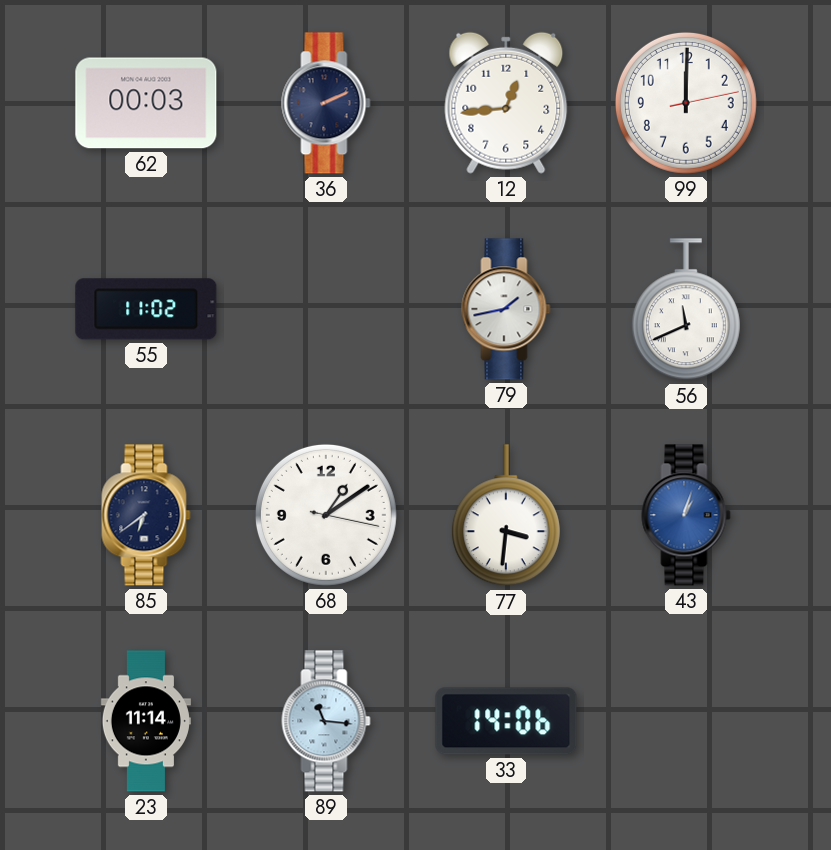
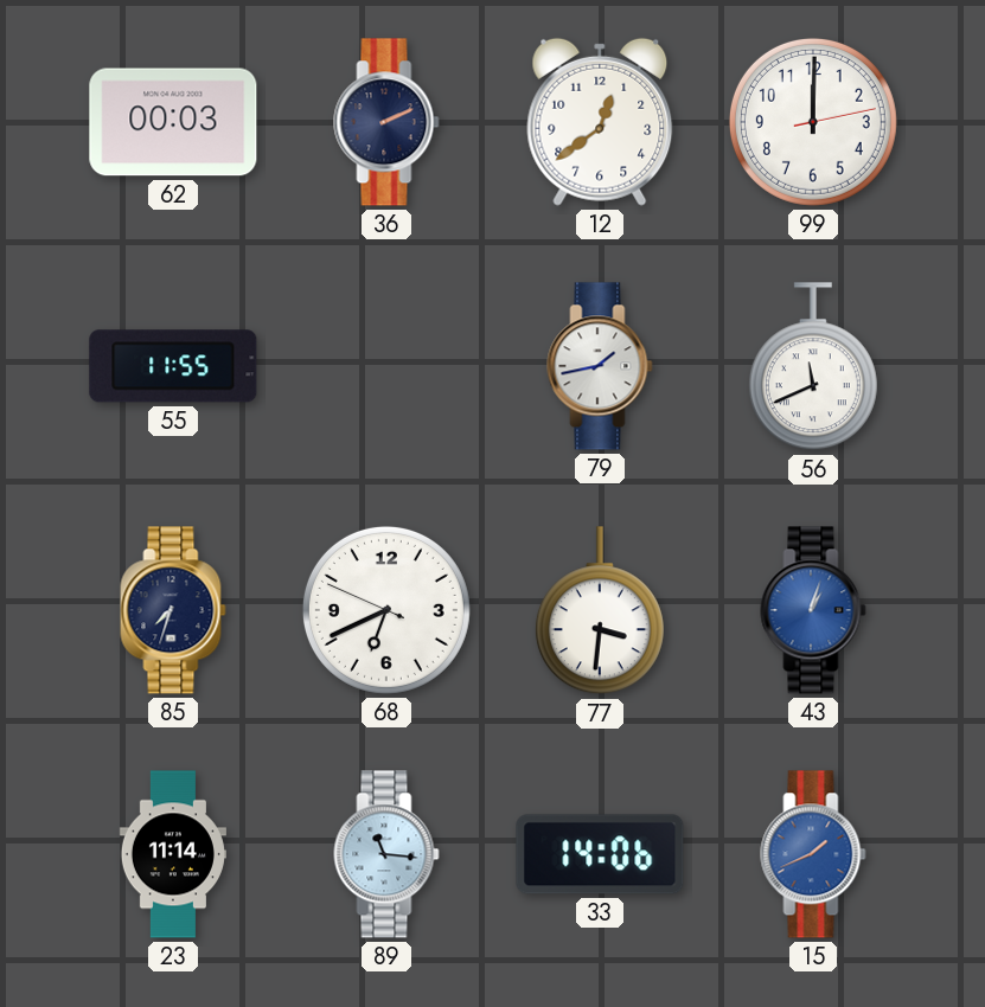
12: 12:44 -> 12:39
55: 11:02 -> 11:55
85: 6:39 -> 7:33
68: 1:09 -> 6:40
15: none -> 1:41
